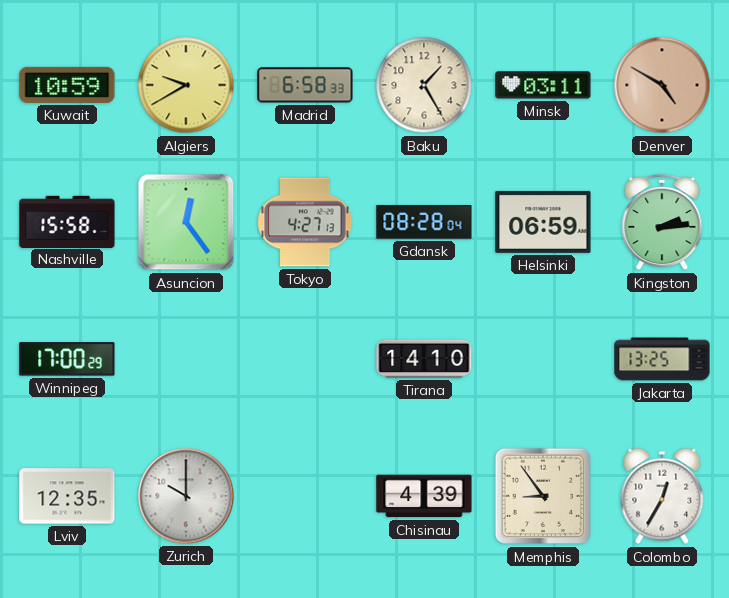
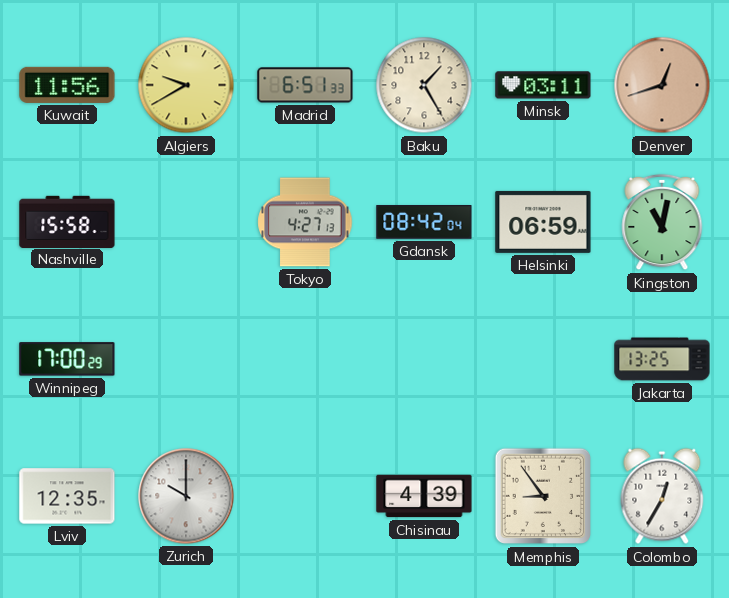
Kuwait: 10:59 -> 11:56
Madrid: 6:58 -> 6:51
Denver: 4:50 -> 12:42
Asuncion: 12:24 -> none
Gdansk: 08:28 -> 08:42
Kingston: 2:14 -> 11:02
Tirana: 14:10 -> none
